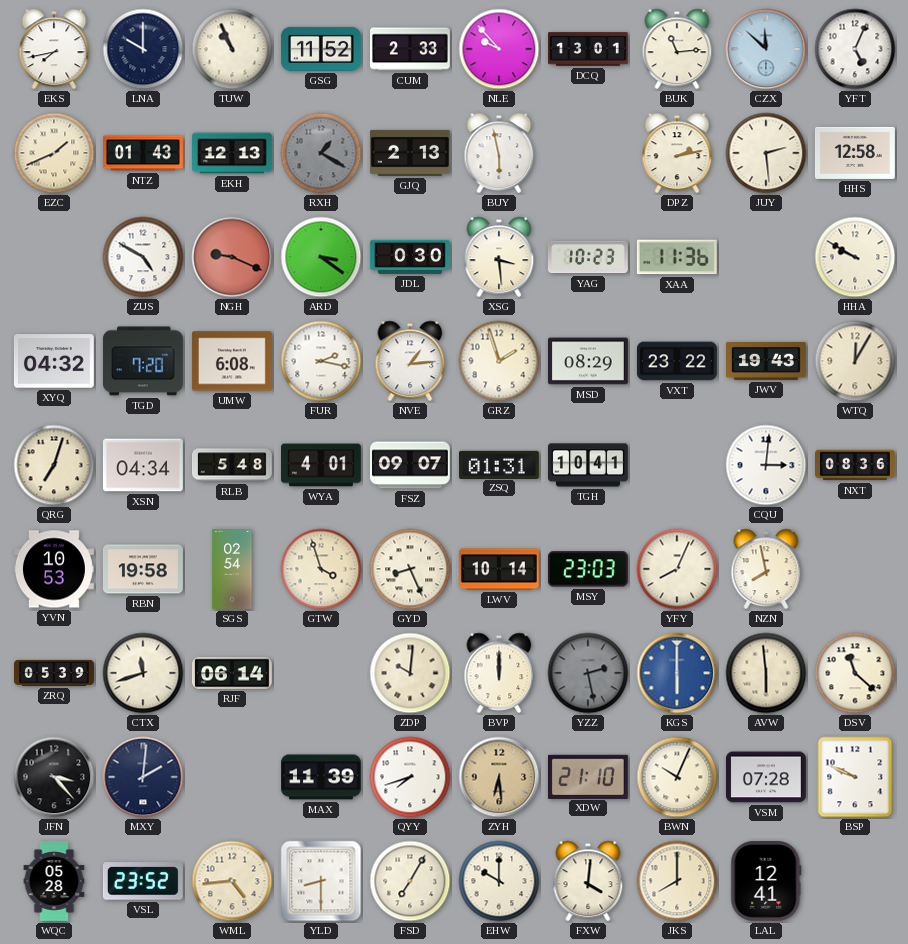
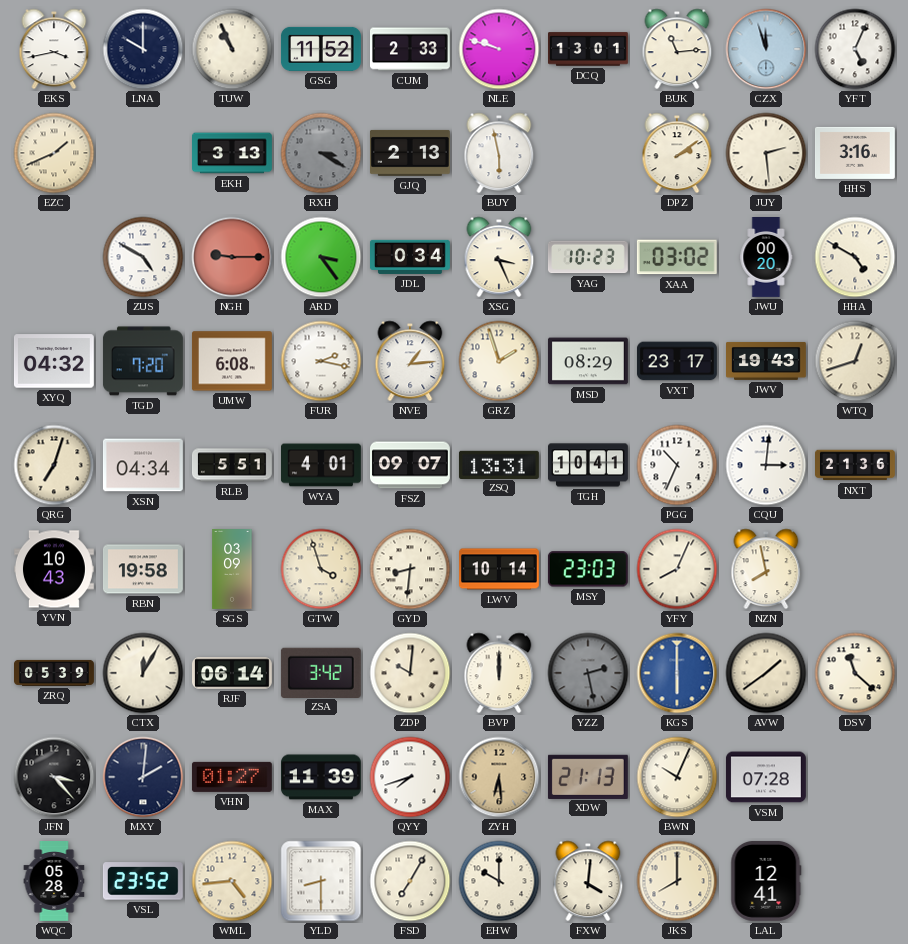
EKS: 7:43 -> 3:43
NLE: 9:53 -> 9:48
CZX: 11:52 -> 11:57
NTZ: 01:43 -> none
EKH: 12:13 -> 3:13
RXH: 1:20 -> 3:20
DPZ: 2:13 -> 2:09
HHS: 12:58 -> 3:16
NGH: 9:19 -> 9:15
ARD: 3:21 -> 3:24
JDL: 0:30 -> 0:34
XSG: 3:29 -> 3:26
XAA: 11:36 -> 03:02
JWU: none -> 00:20
HHA: 9:50 -> 4:50
VXT: 23:22 -> 23:17
WTQ: 12:05 -> 12:42
RLB: 5:48 -> 5:51
ZSQ: 01:31 -> 13:31
PGG: none -> 10:34
NXT: 08:36 -> 21:36
YVN: 10:53 -> 10:43
SGS: 02:54 -> 03:09
GYD: 8:26 -> 8:31
CTX: 11:42 -> 12:05
ZSA: none -> 3:42
AVW: 5:59 -> 1:39
VHN: none -> 01:27
XDW: 21:10 -> 21:13
BSP: 9:49 -> none
